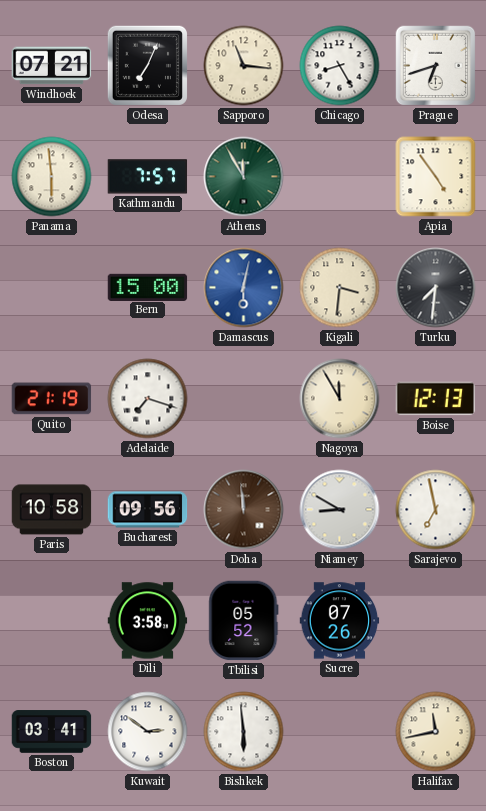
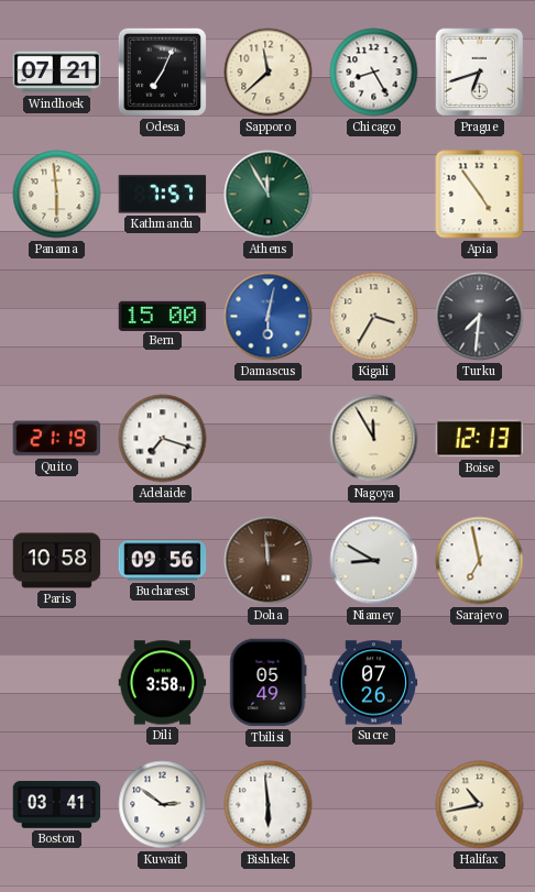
Sapporo: 11:16 -> 11:38
Kigali: 3:31 -> 3:35
Tbilisi: 05:52 -> 05:49
Halifax: 11:43 -> 10:43
